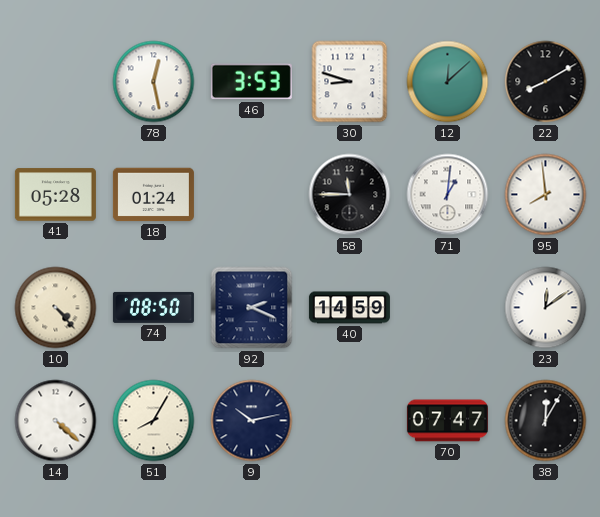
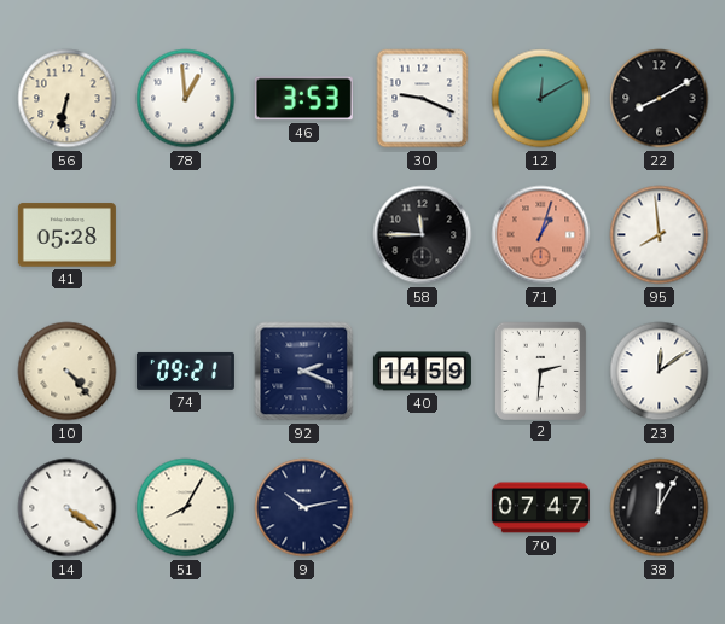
56: none -> 6:32
78: 12:28 -> 12:59
30: 8:48 -> 9:19
12: 12:08 -> 12:10
18: 01:24 -> none
71: 1:01 -> 1:03
71 dial: white -> salmon
74: 08:50 -> 09:21
2: none -> 2:31
14: 4:22 -> 4:21
